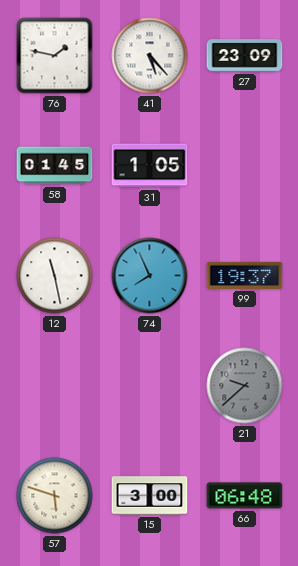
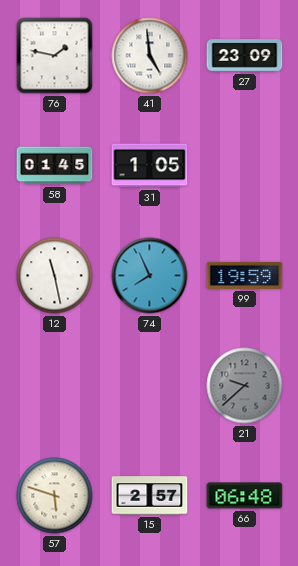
41: 5:23 -> 4:59
99: 19:37 -> 19:59
15: 3:00 -> 2:57
